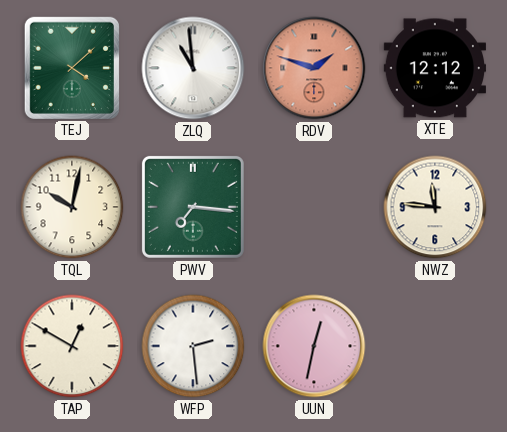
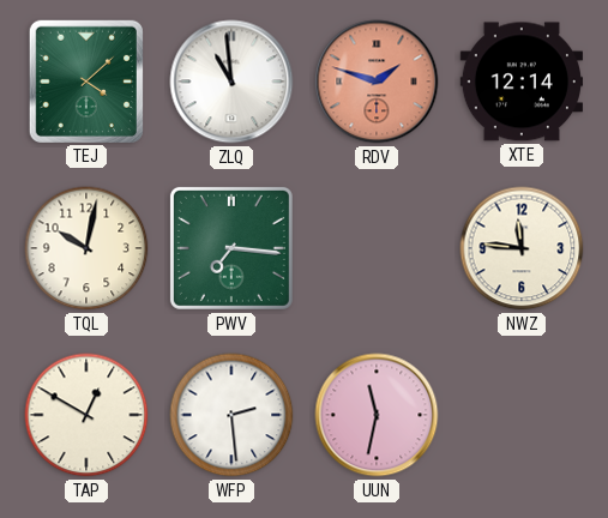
XTE: 12:12 -> 12:14
UUN: 12:32 -> 11:32
